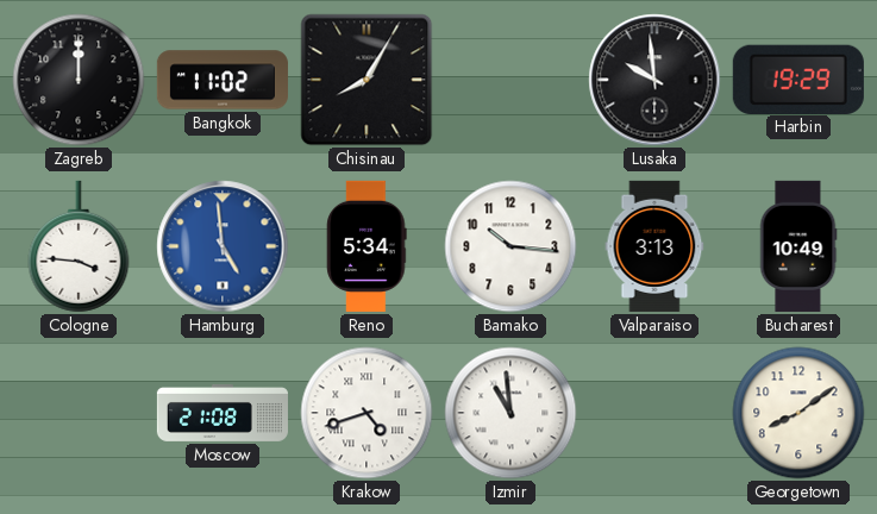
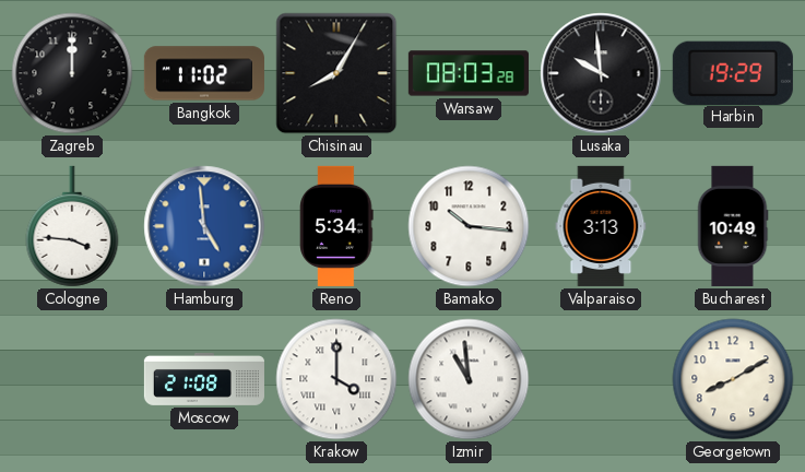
Warsaw: none -> 08:03
Krakow: 4:42 -> 4:00
Georgetown: 8:09 -> 8:10
